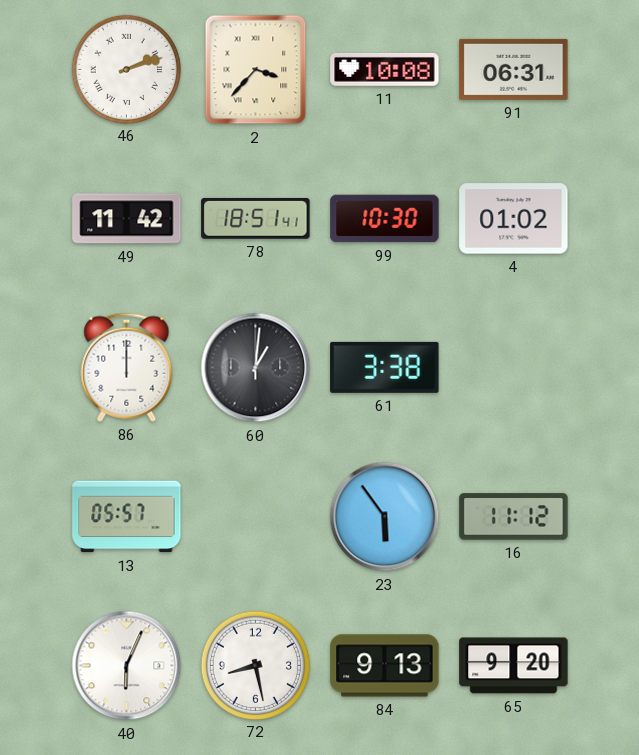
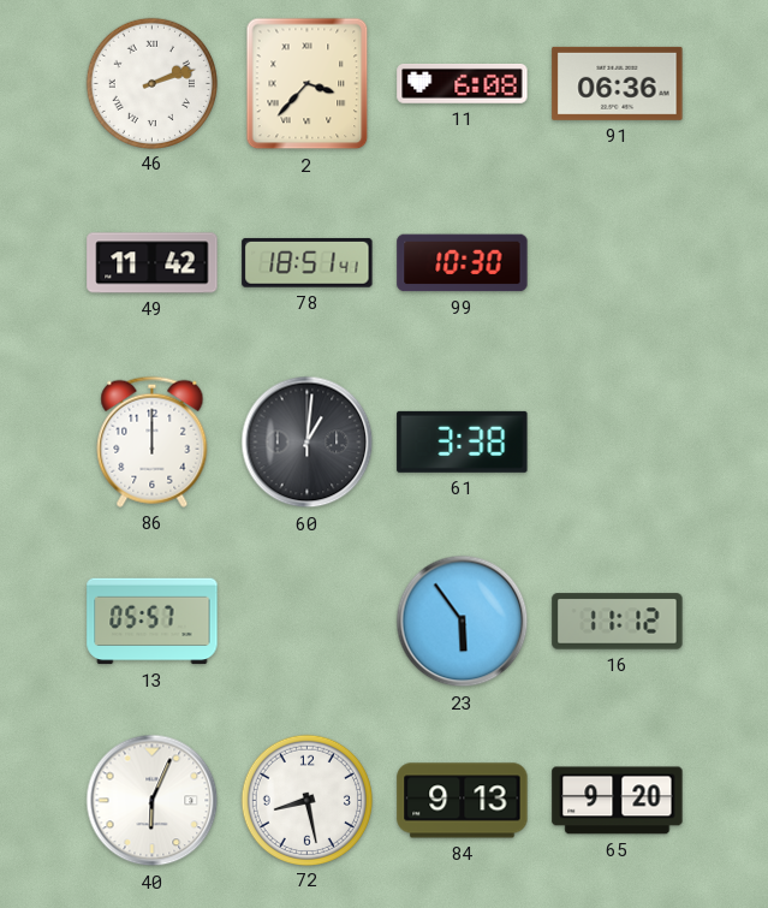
11: 10:08 -> 6:08
91: 06:31 -> 06:36
4: 01:02 -> none
